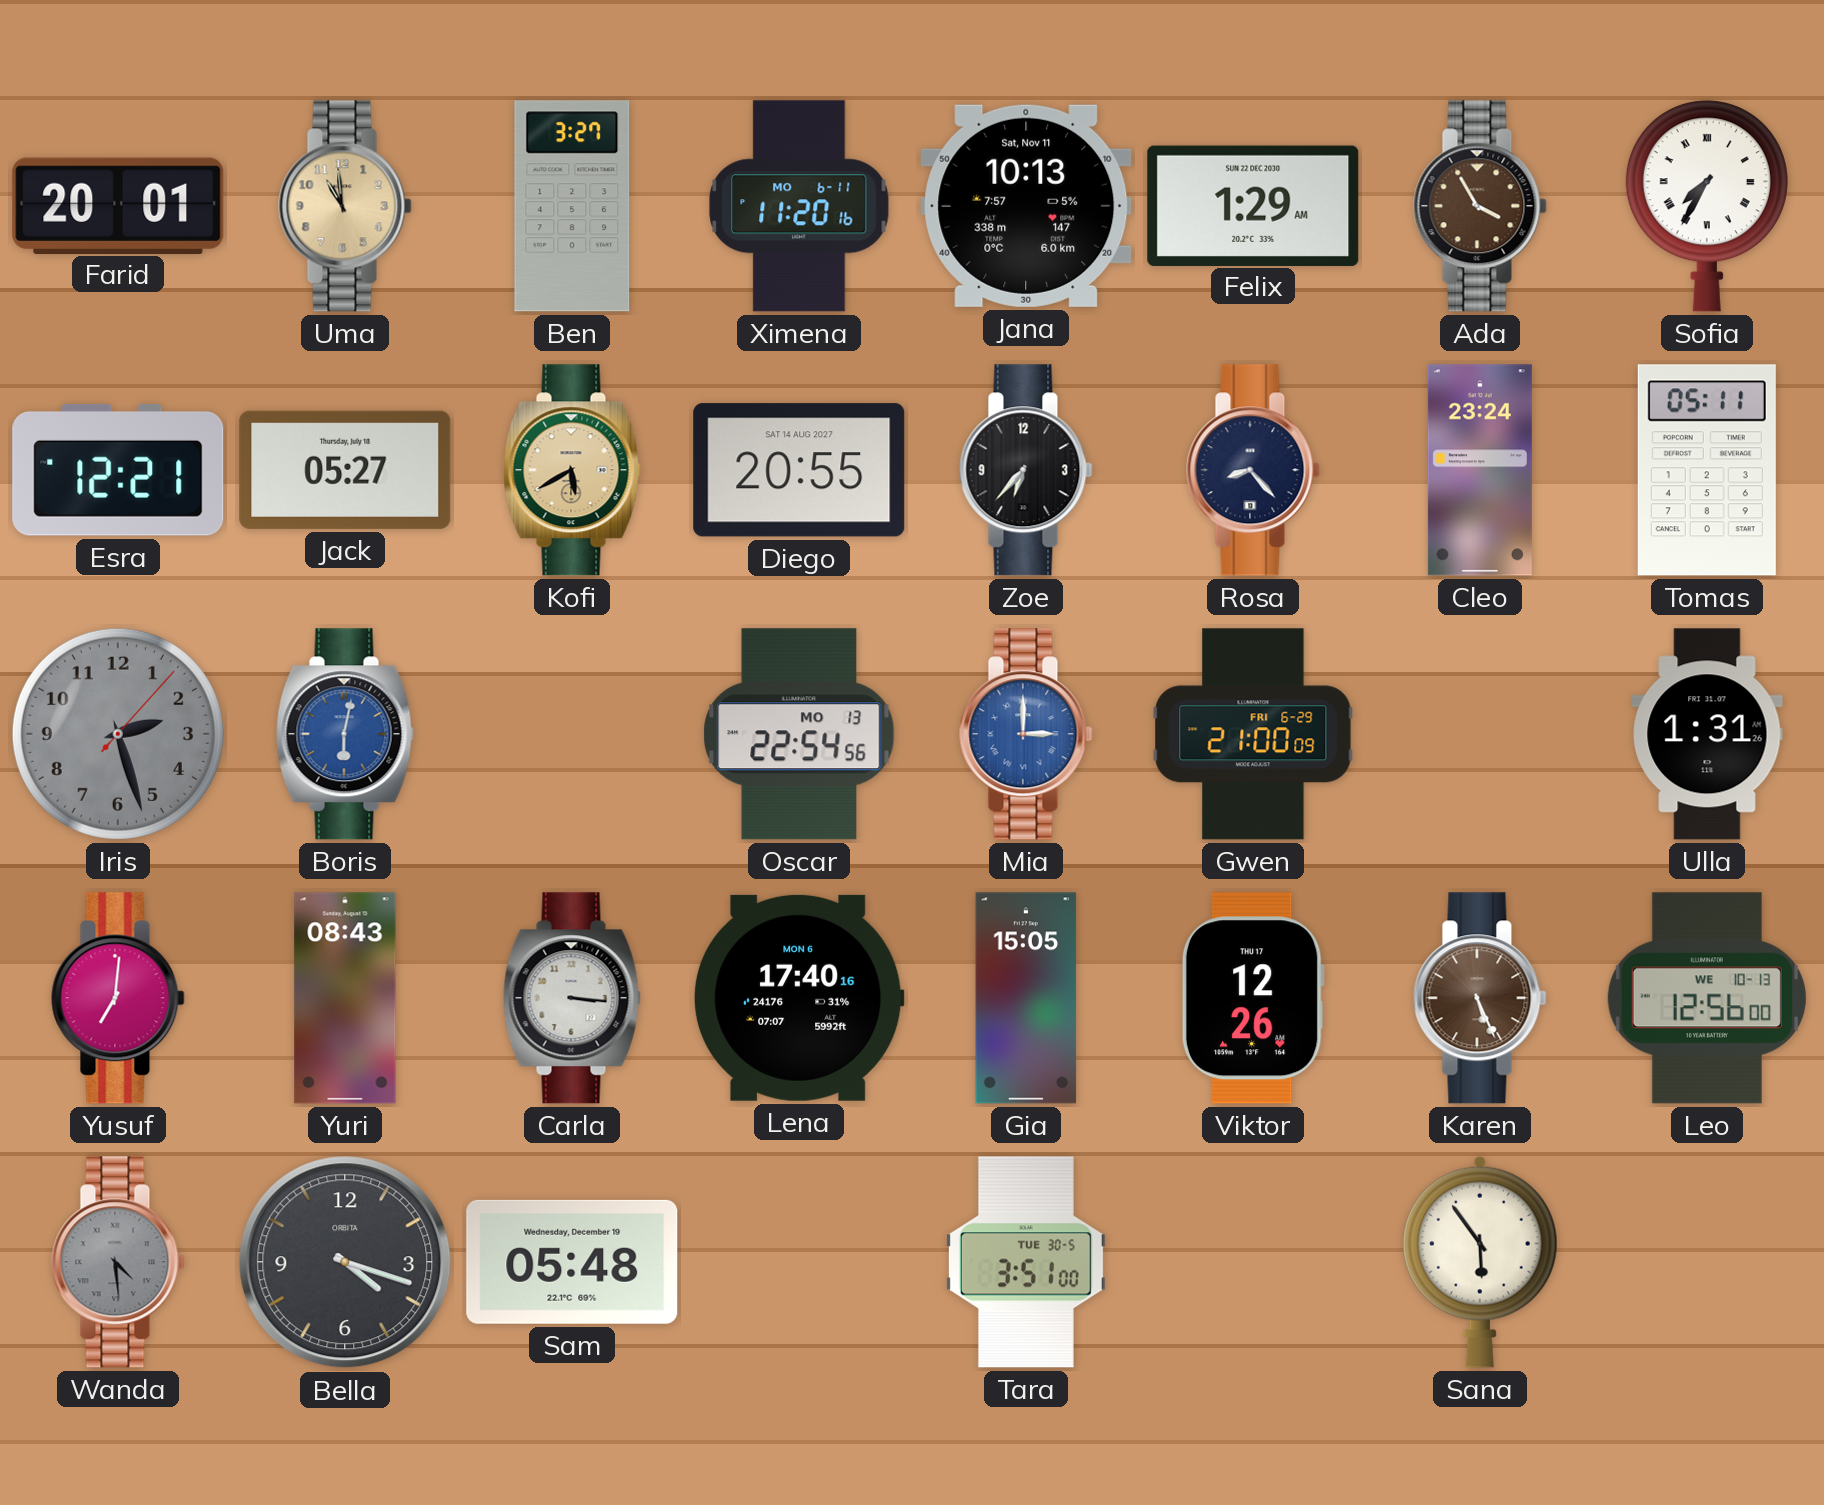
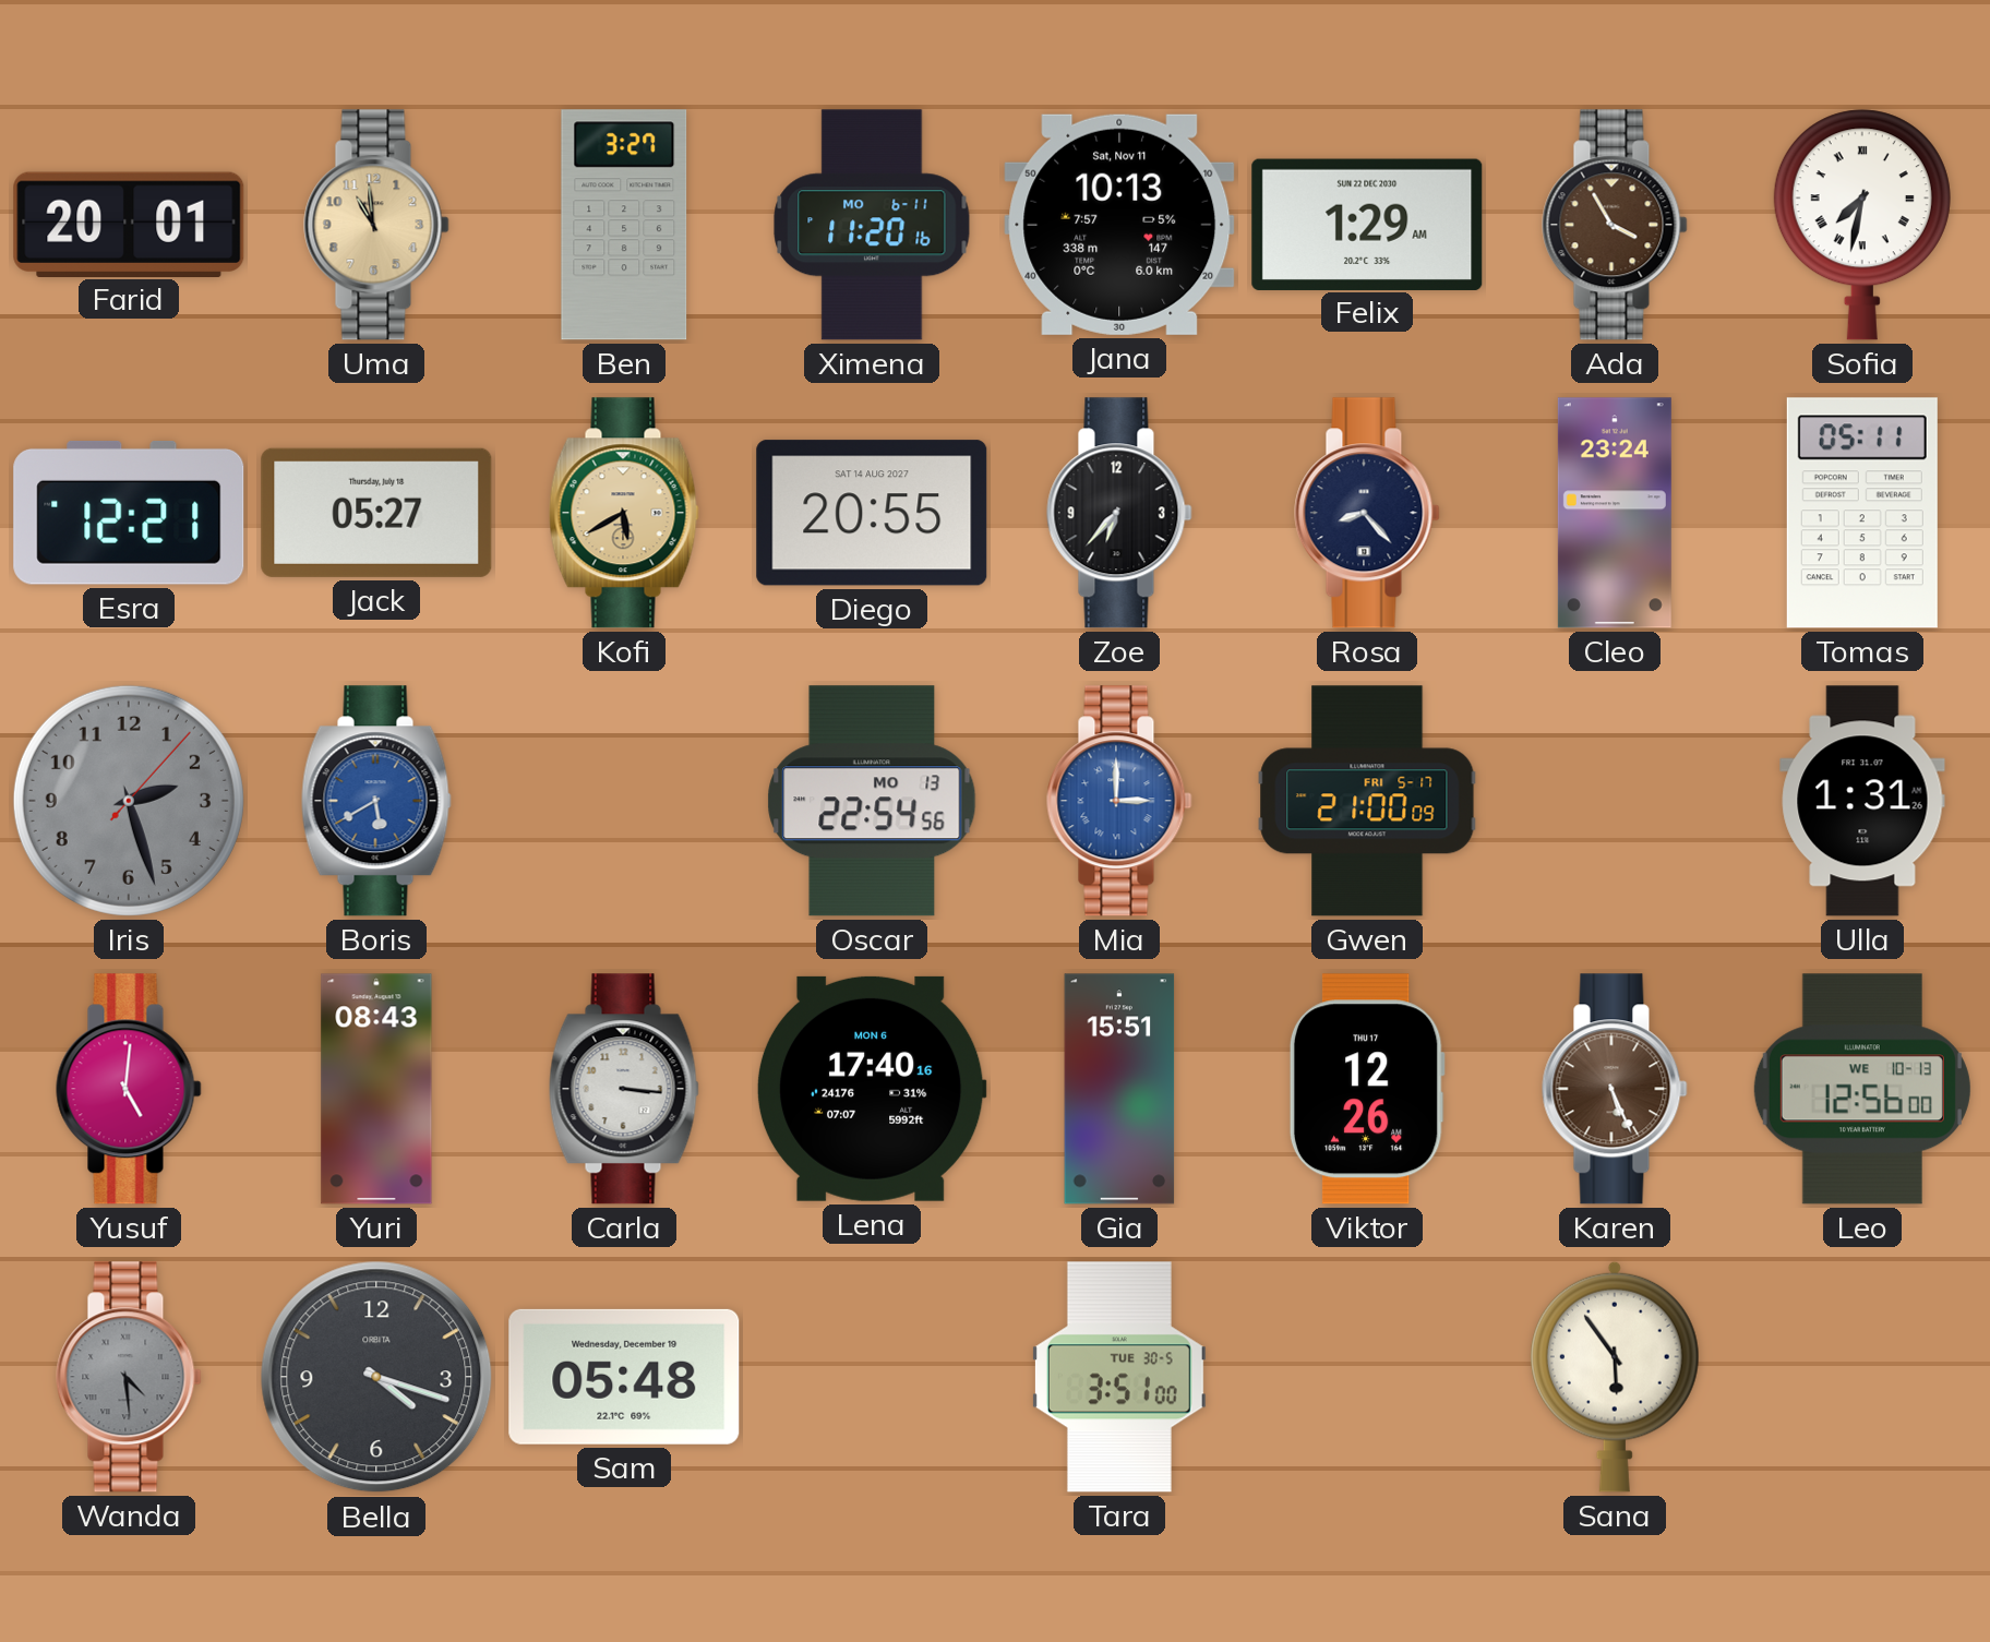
Sofia: 7:35 -> 7:32
Boris: 6:02 -> 5:40
Gwen date: FRI 6-29 -> FRI 5-17
Yusuf: 7:01 -> 5:01
Gia: 15:05 -> 15:51
